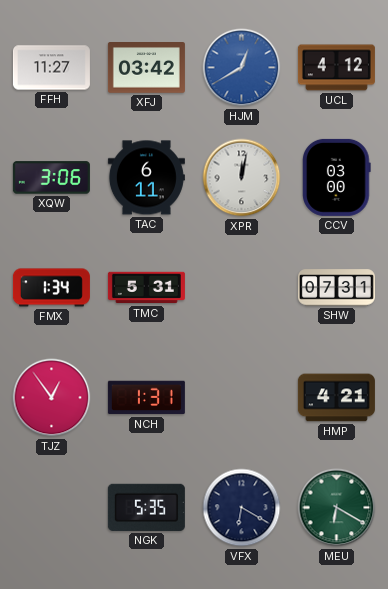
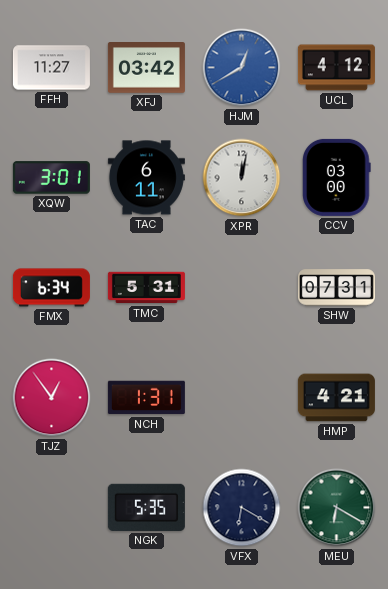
XQW: 3:06 -> 3:01
FMX: 1:34 -> 6:34
